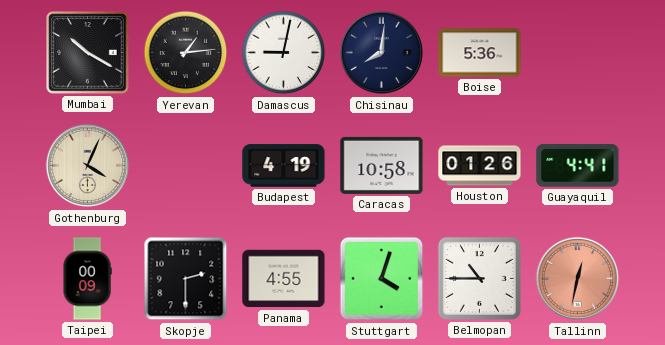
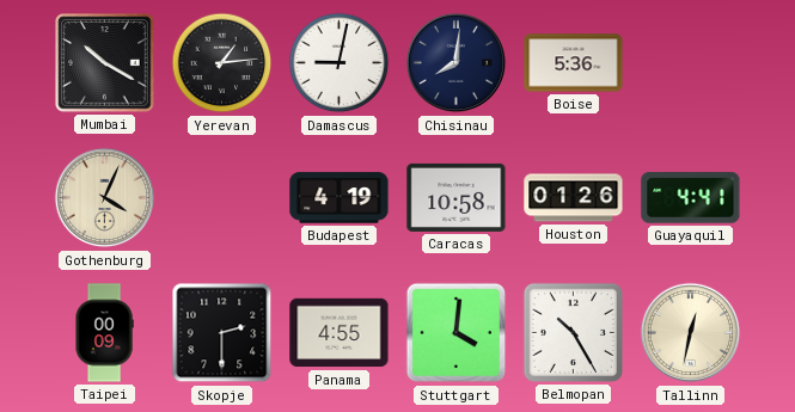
Stuttgart: 4:03 -> 4:01
Belmopan: 10:45 -> 10:25
Tallinn dial: salmon -> cream
